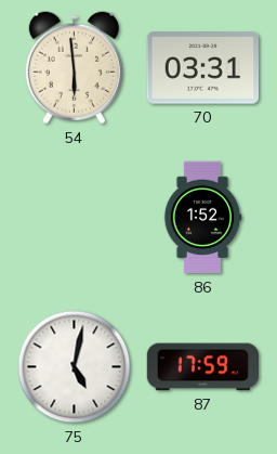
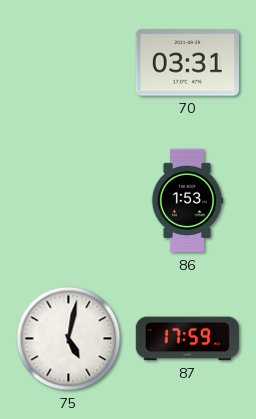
54: 5:59 -> none
86: 1:52 -> 1:53
